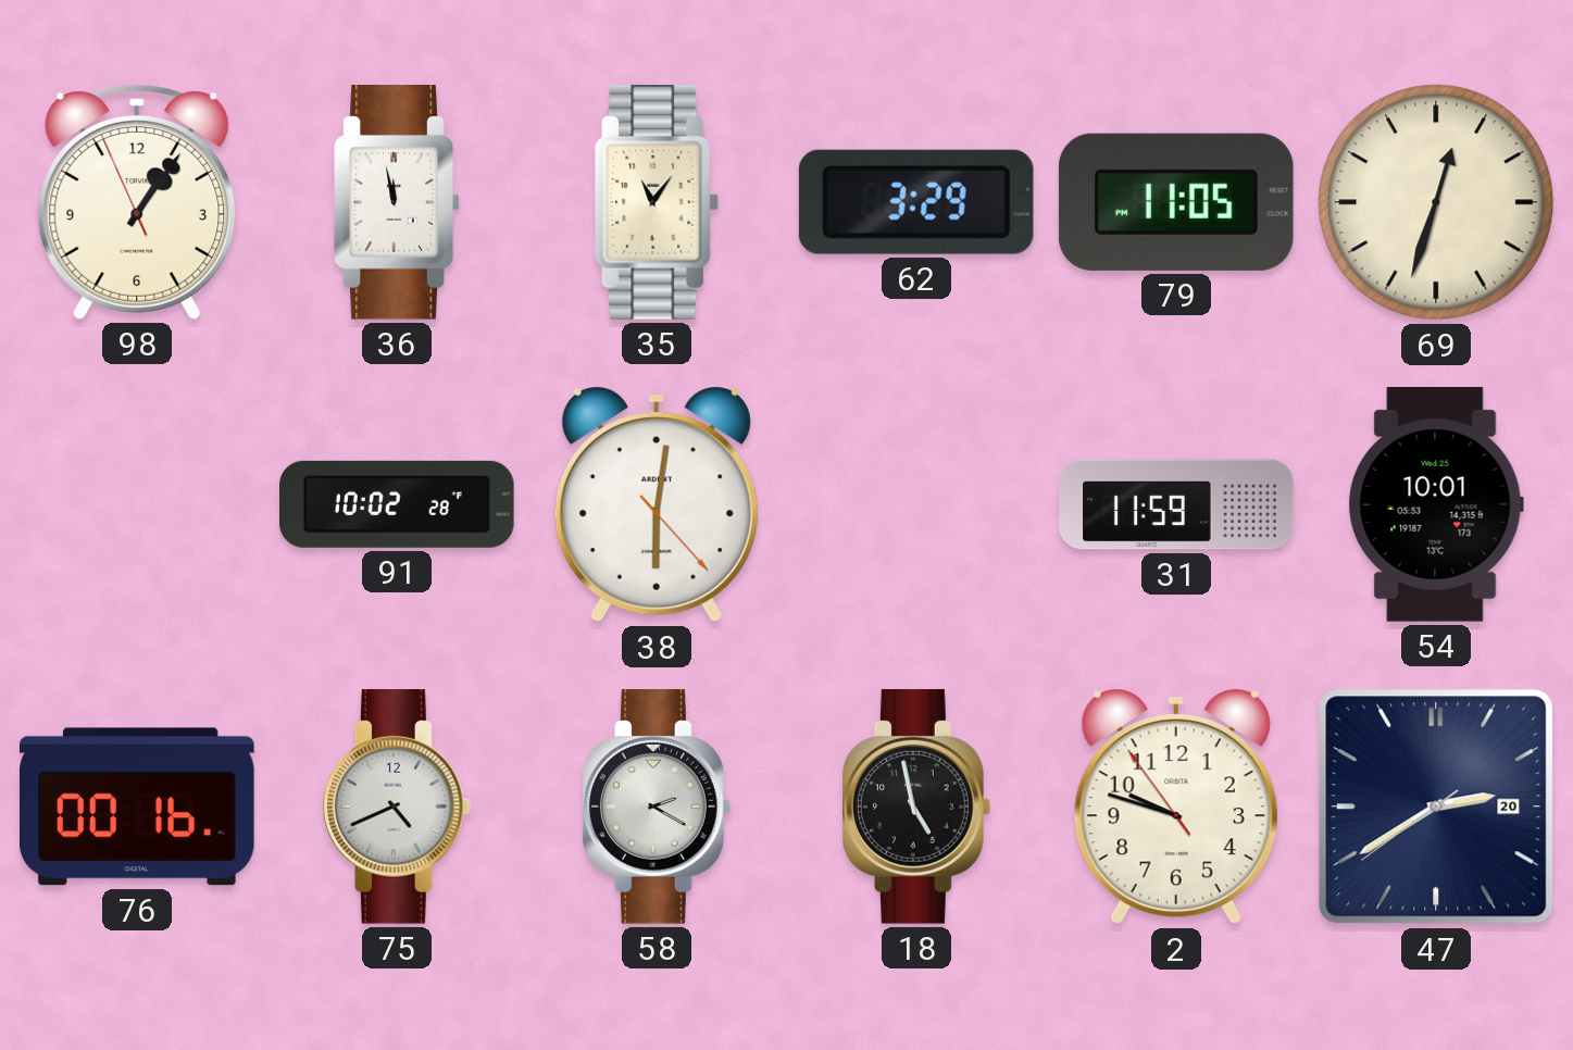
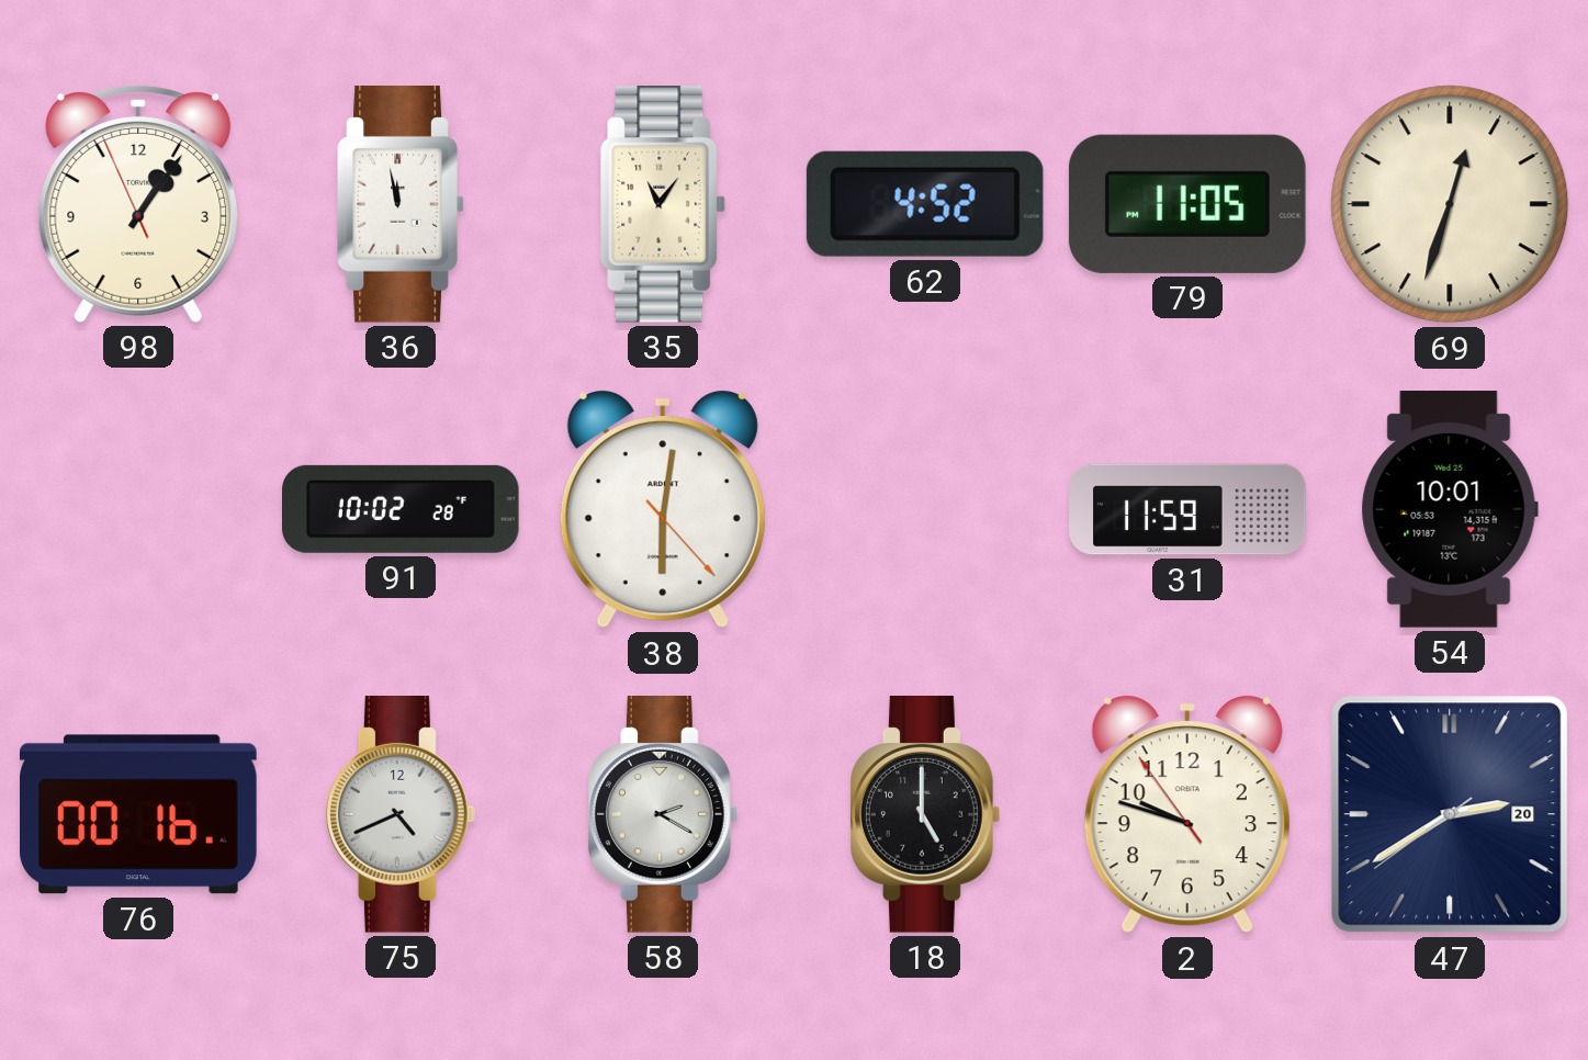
62: 3:29 -> 4:52
18: 4:58 -> 5:00
